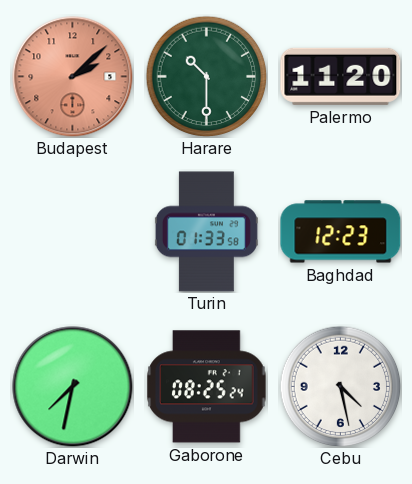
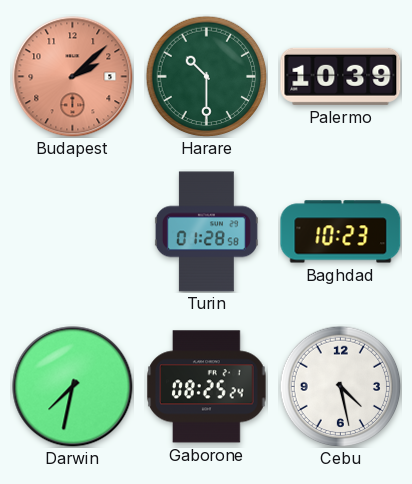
Palermo: 11:20 -> 10:39
Turin: 01:33 -> 01:28
Baghdad: 12:23 -> 10:23
